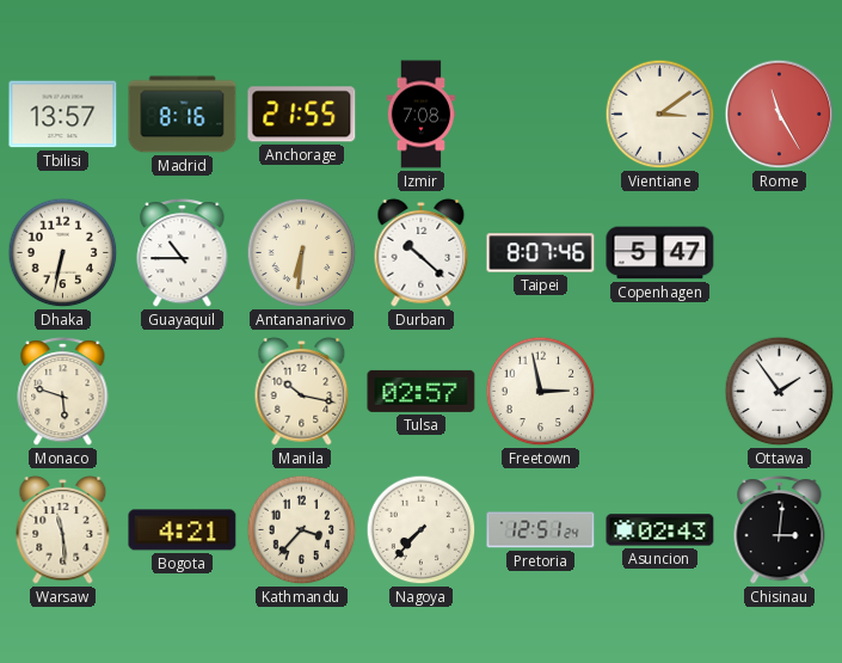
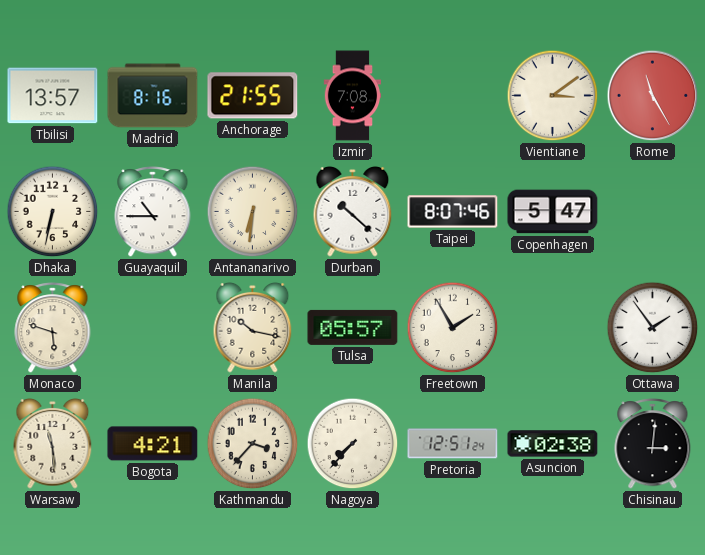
Tulsa: 02:57 -> 05:57
Freetown: 2:58 -> 1:55
Asuncion: 02:43 -> 02:38
